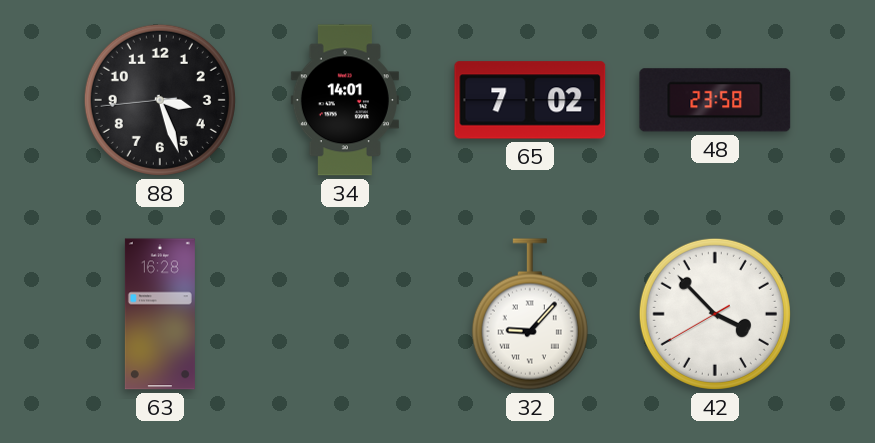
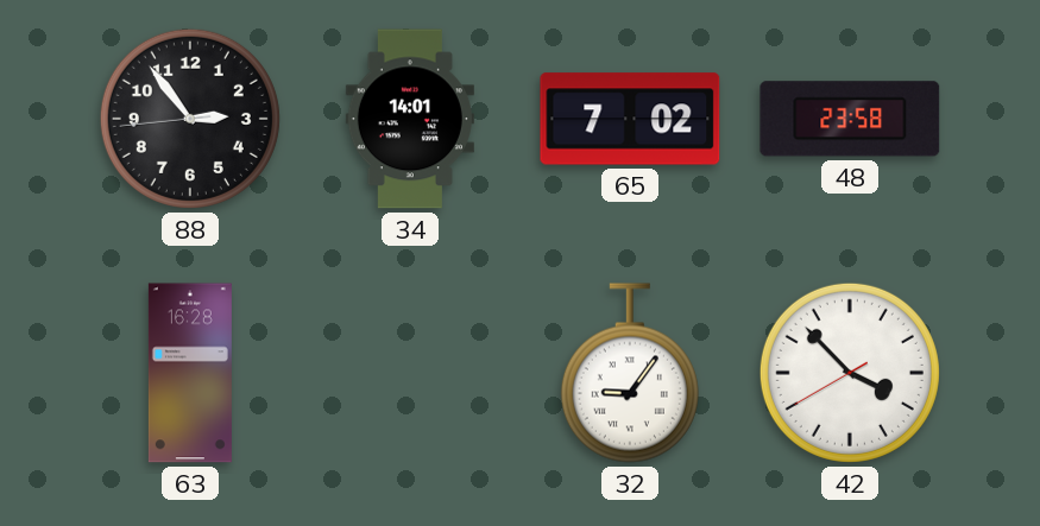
88: 3:26 -> 2:53
32: 9:07 -> 9:06
